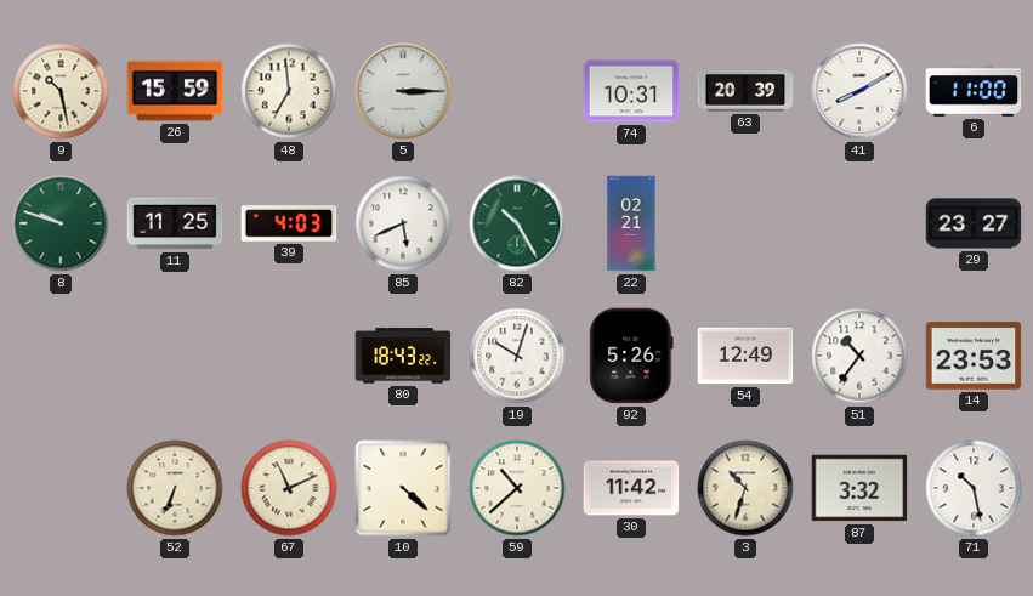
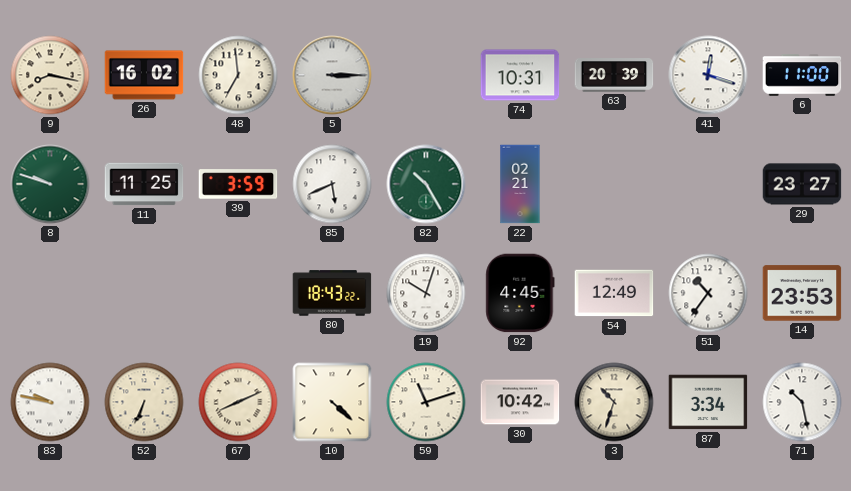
9: 10:28 -> 8:17
26: 15:59 -> 16:02
41: 8:10 -> 12:18
39: 4:03 -> 3:59
92: 5:26 -> 4:45
83: none -> 9:47
67: 11:11 -> 8:11
59: 10:38 -> 11:12
30: 11:42 -> 10:42
87: 3:32 -> 3:34
